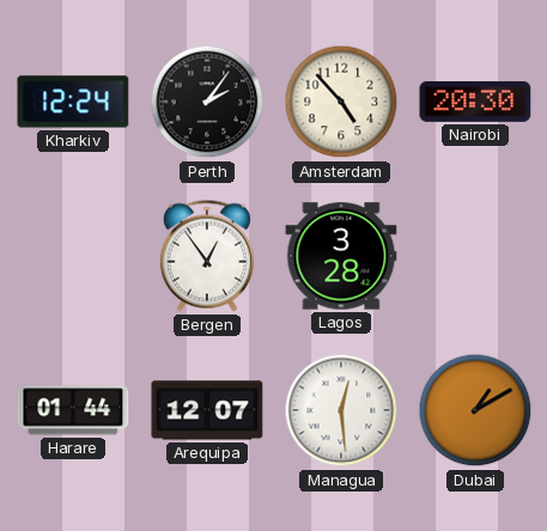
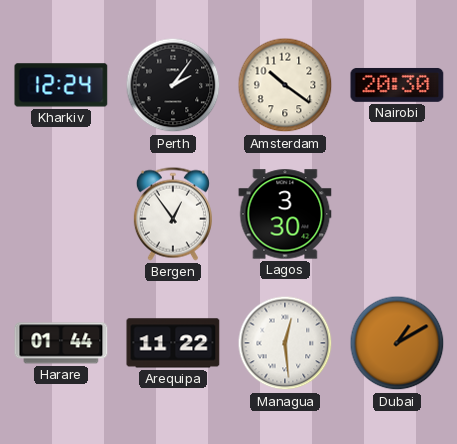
Amsterdam: 4:53 -> 10:21
Lagos: 3:28 -> 3:30
Arequipa: 12:07 -> 11:22
